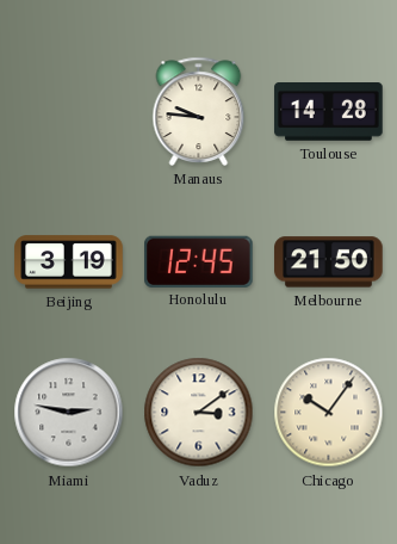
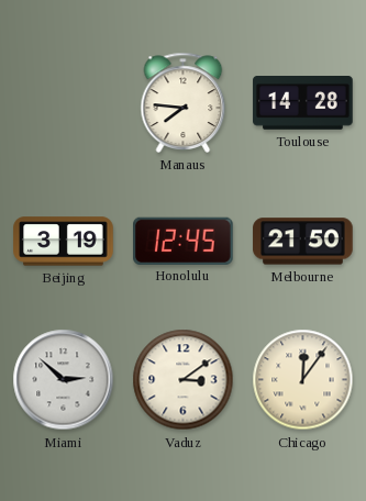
Manaus: 9:46 -> 7:46
Miami: 2:47 -> 2:52
Chicago: 10:06 -> 12:06
